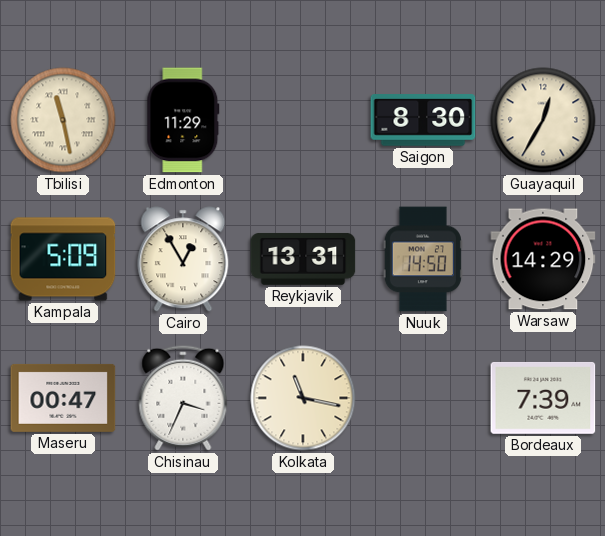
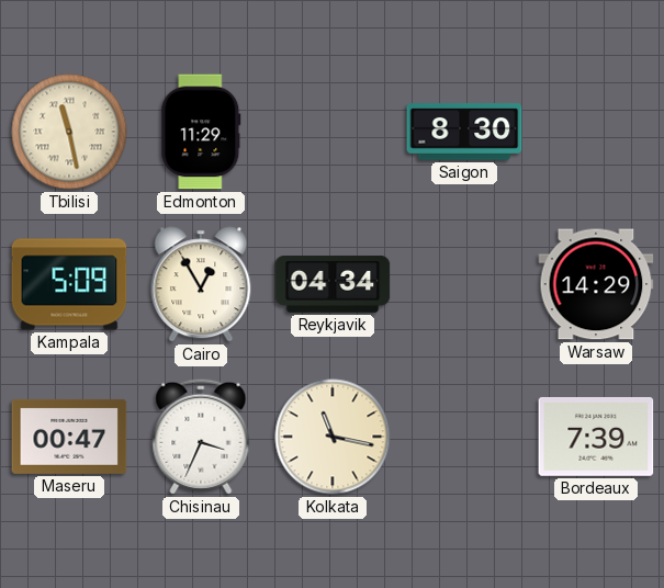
Guayaquil: 12:35 -> none
Reykjavik: 13:31 -> 04:34
Nuuk: 14:50 -> none
